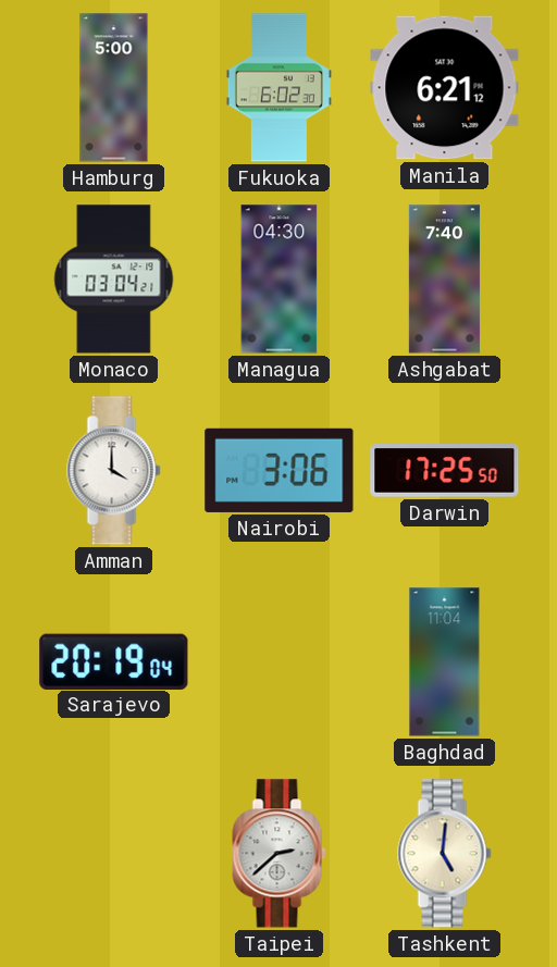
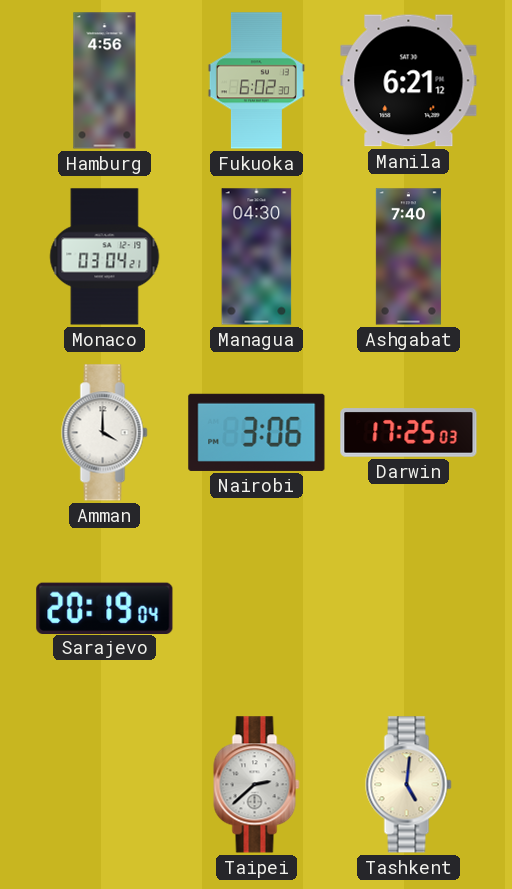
Hamburg: 5:00 -> 4:56
Darwin: 17:25:50 -> 17:25:03
Baghdad: 11:04 -> none
